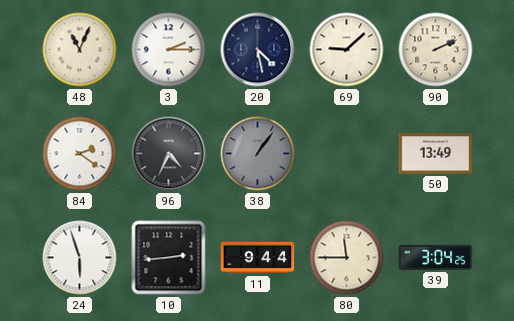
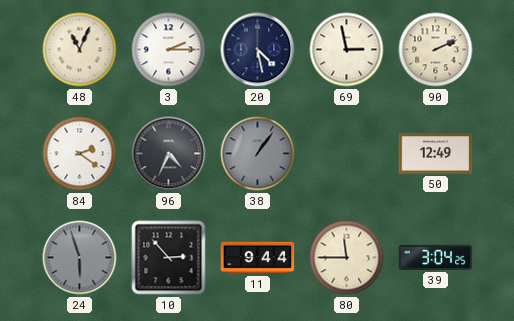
69: 9:08 -> 2:58
50: 13:49 -> 12:49
24 dial: white -> grey
10: 2:44 -> 2:53
